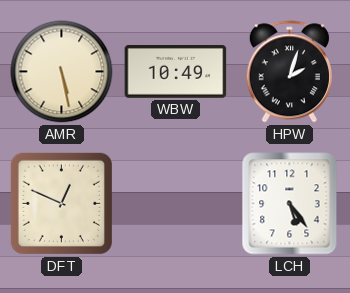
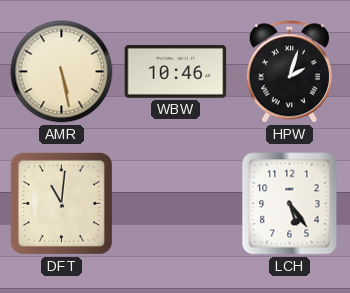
WBW: 10:49 -> 10:46
DFT: 12:49 -> 11:01
